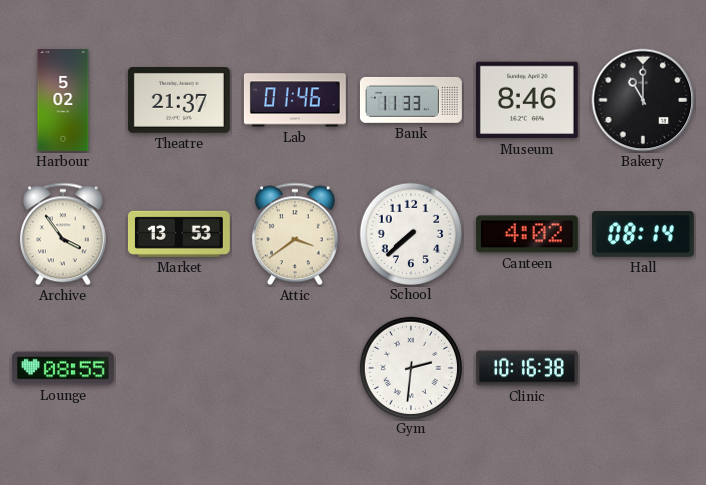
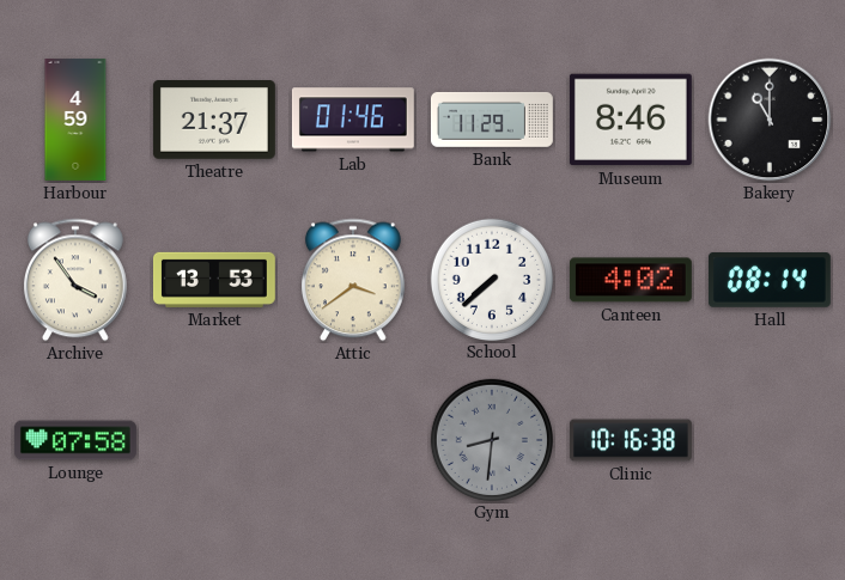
Harbour: 5:02 -> 4:59
Bank: 11:33 -> 11:29
Lounge: 08:55 -> 07:58
Gym: 2:31 -> 8:31
Gym dial: white -> grey
